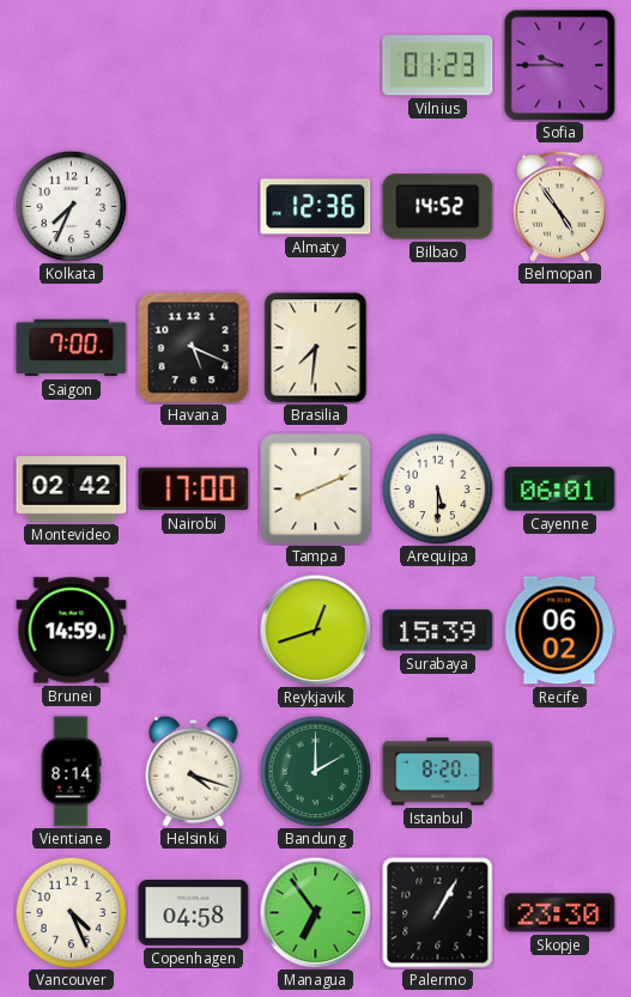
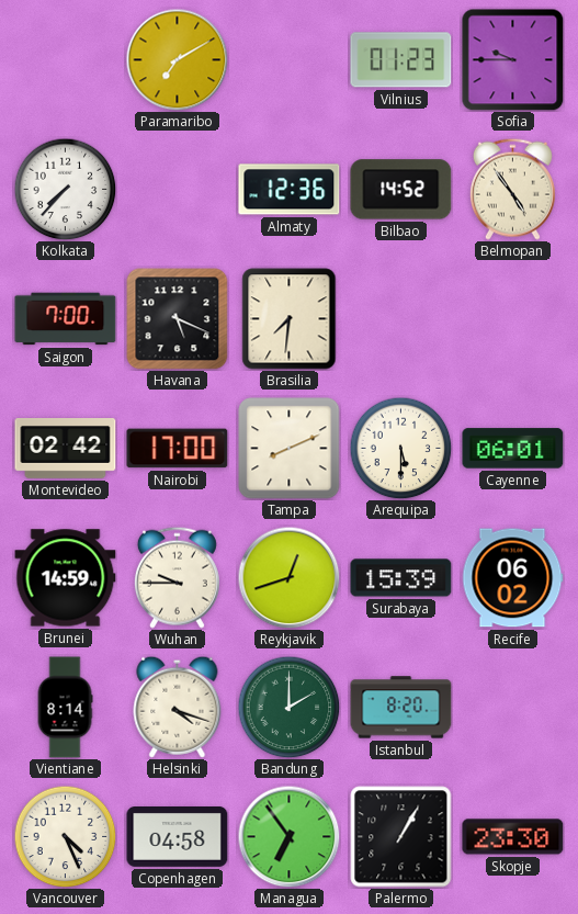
Paramaribo: none -> 7:10
Kolkata: 7:34 -> 7:37
Wuhan: none -> 9:45
